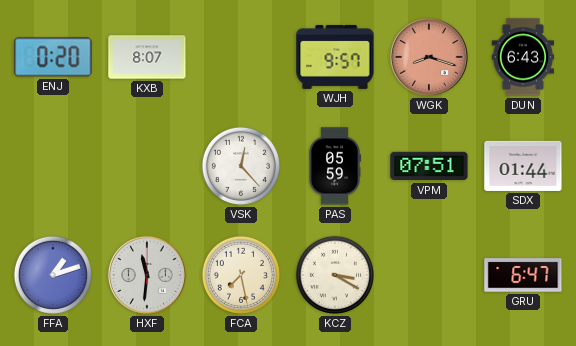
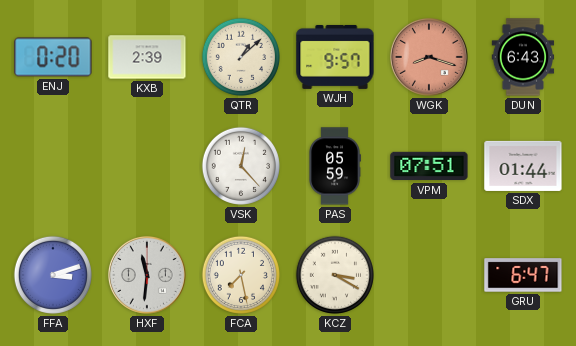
KXB: 8:07 -> 2:39
QTR: none -> 1:08
FFA: 1:12 -> 3:12
